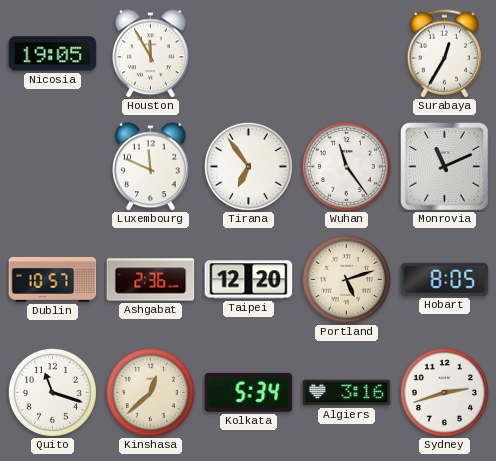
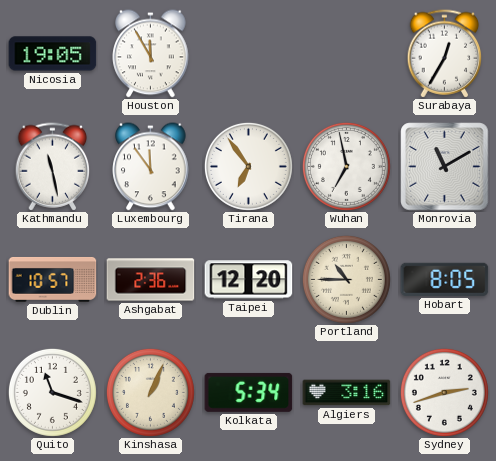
Kathmandu: none -> 11:28
Luxembourg: 11:49 -> 11:54
Wuhan: 11:24 -> 6:58
Monrovia: 11:11 -> 11:10
Portland: 5:12 -> 10:45
Kinshasa: 12:38 -> 1:04
